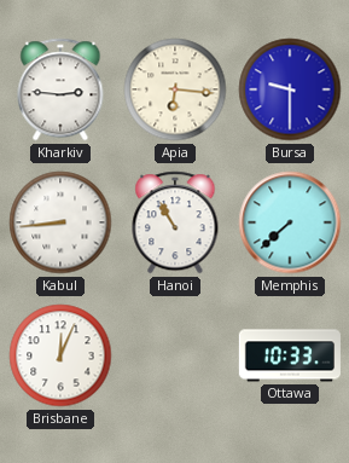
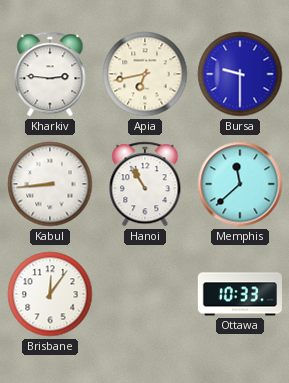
Apia: 6:16 -> 6:43
Memphis: 7:38 -> 11:38
Brisbane: 12:04 -> 12:06
